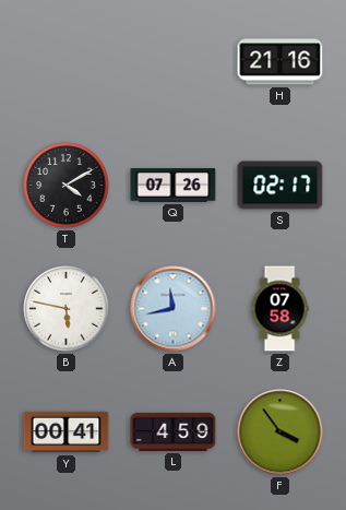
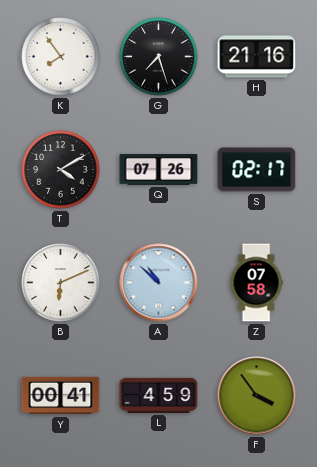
K: none -> 7:54
G: none -> 7:27
B: 5:47 -> 6:11
A: 11:43 -> 10:52
